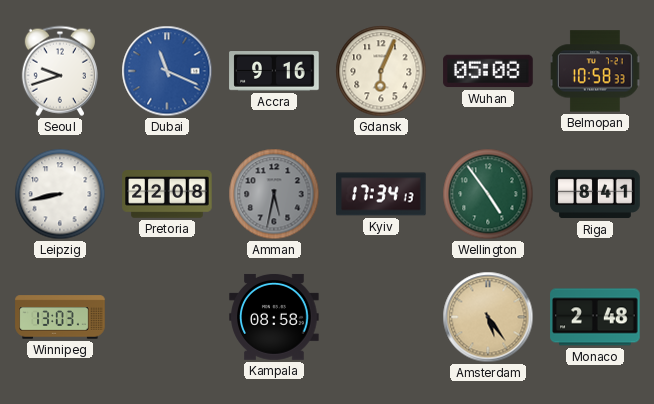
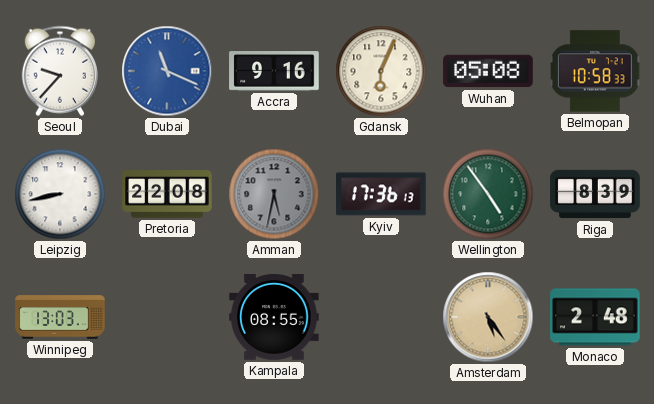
Seoul: 9:42 -> 9:37
Kyiv: 17:34 -> 17:36
Riga: 8:41 -> 8:39
Kampala: 08:58 -> 08:55
